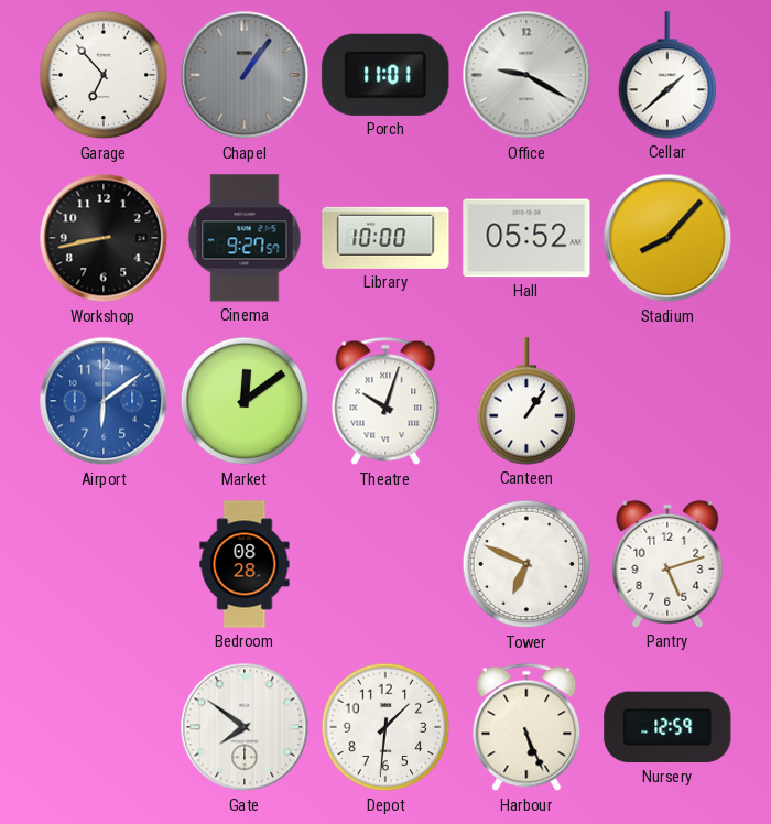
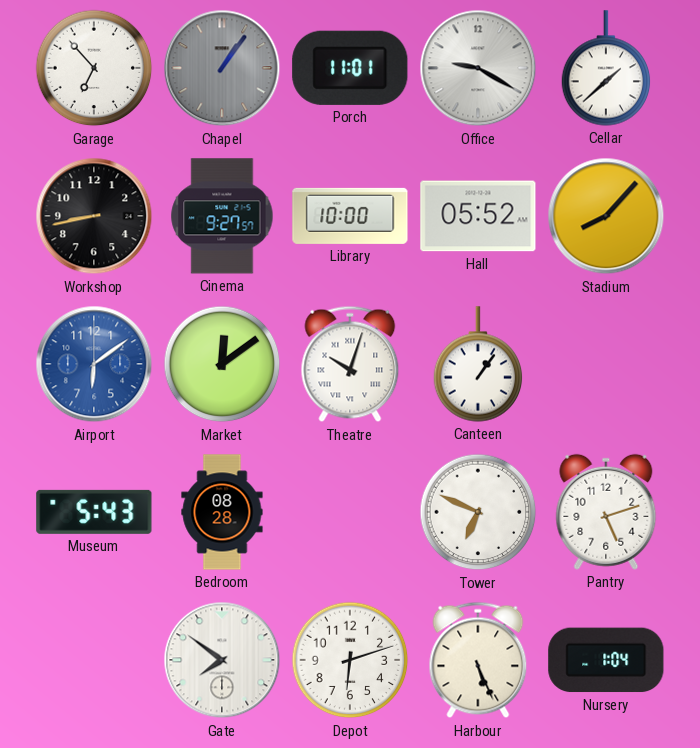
Museum: none -> 5:43
Depot: 1:31 -> 6:12
Nursery: 12:59 -> 1:04
